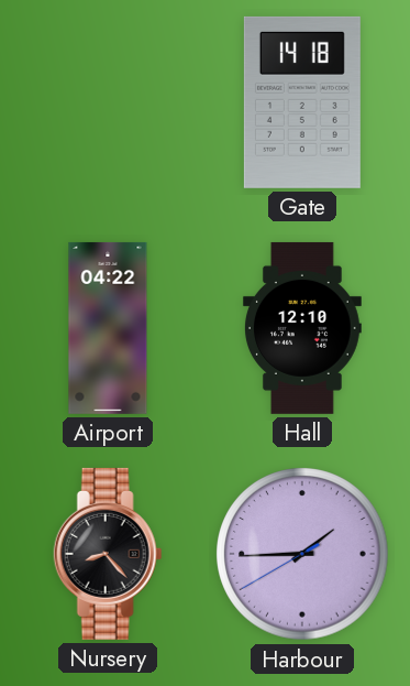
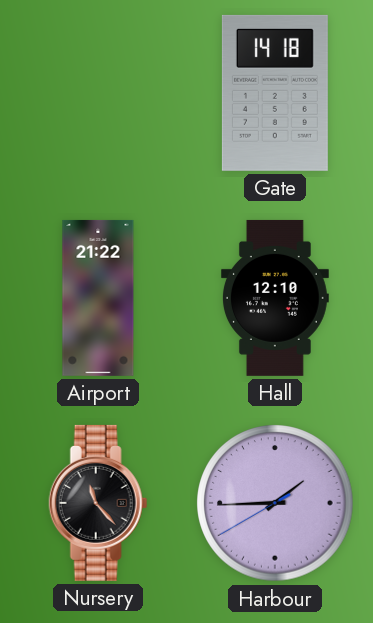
Airport: 04:22 -> 21:22
Nursery: 8:23 -> 11:23
